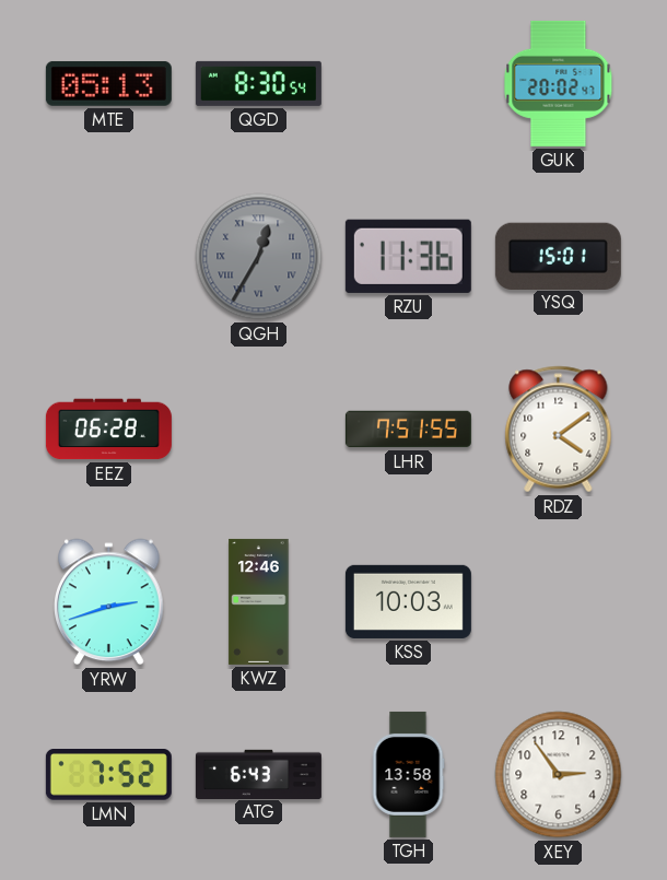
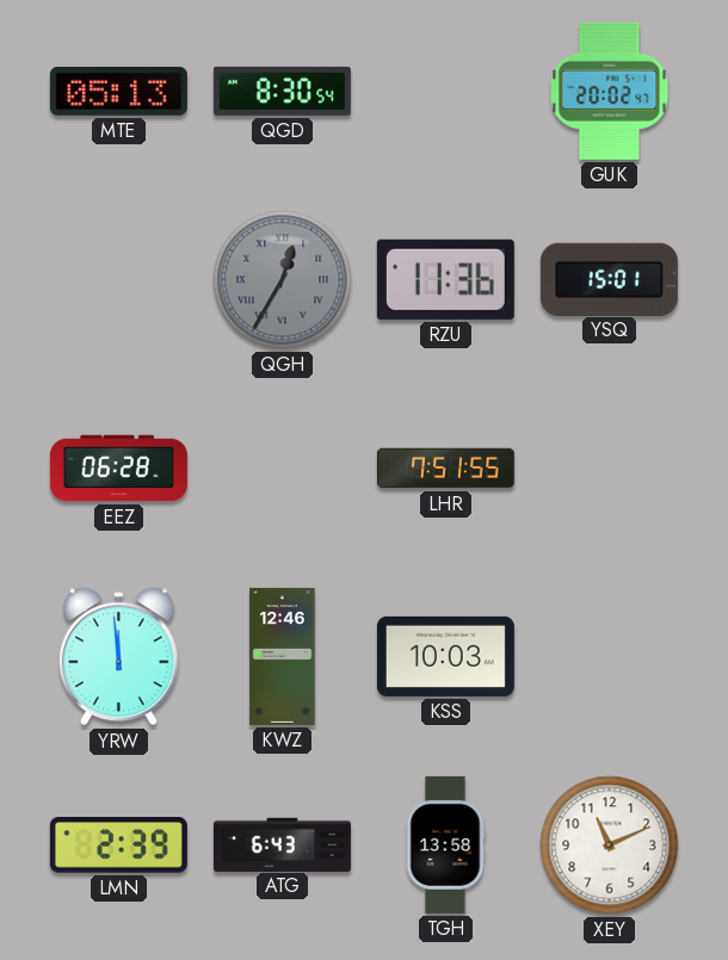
RDZ: 4:09 -> none
YRW: 2:42 -> 11:59
LMN: 7:52 -> 2:39
XEY: 2:54 -> 11:11
